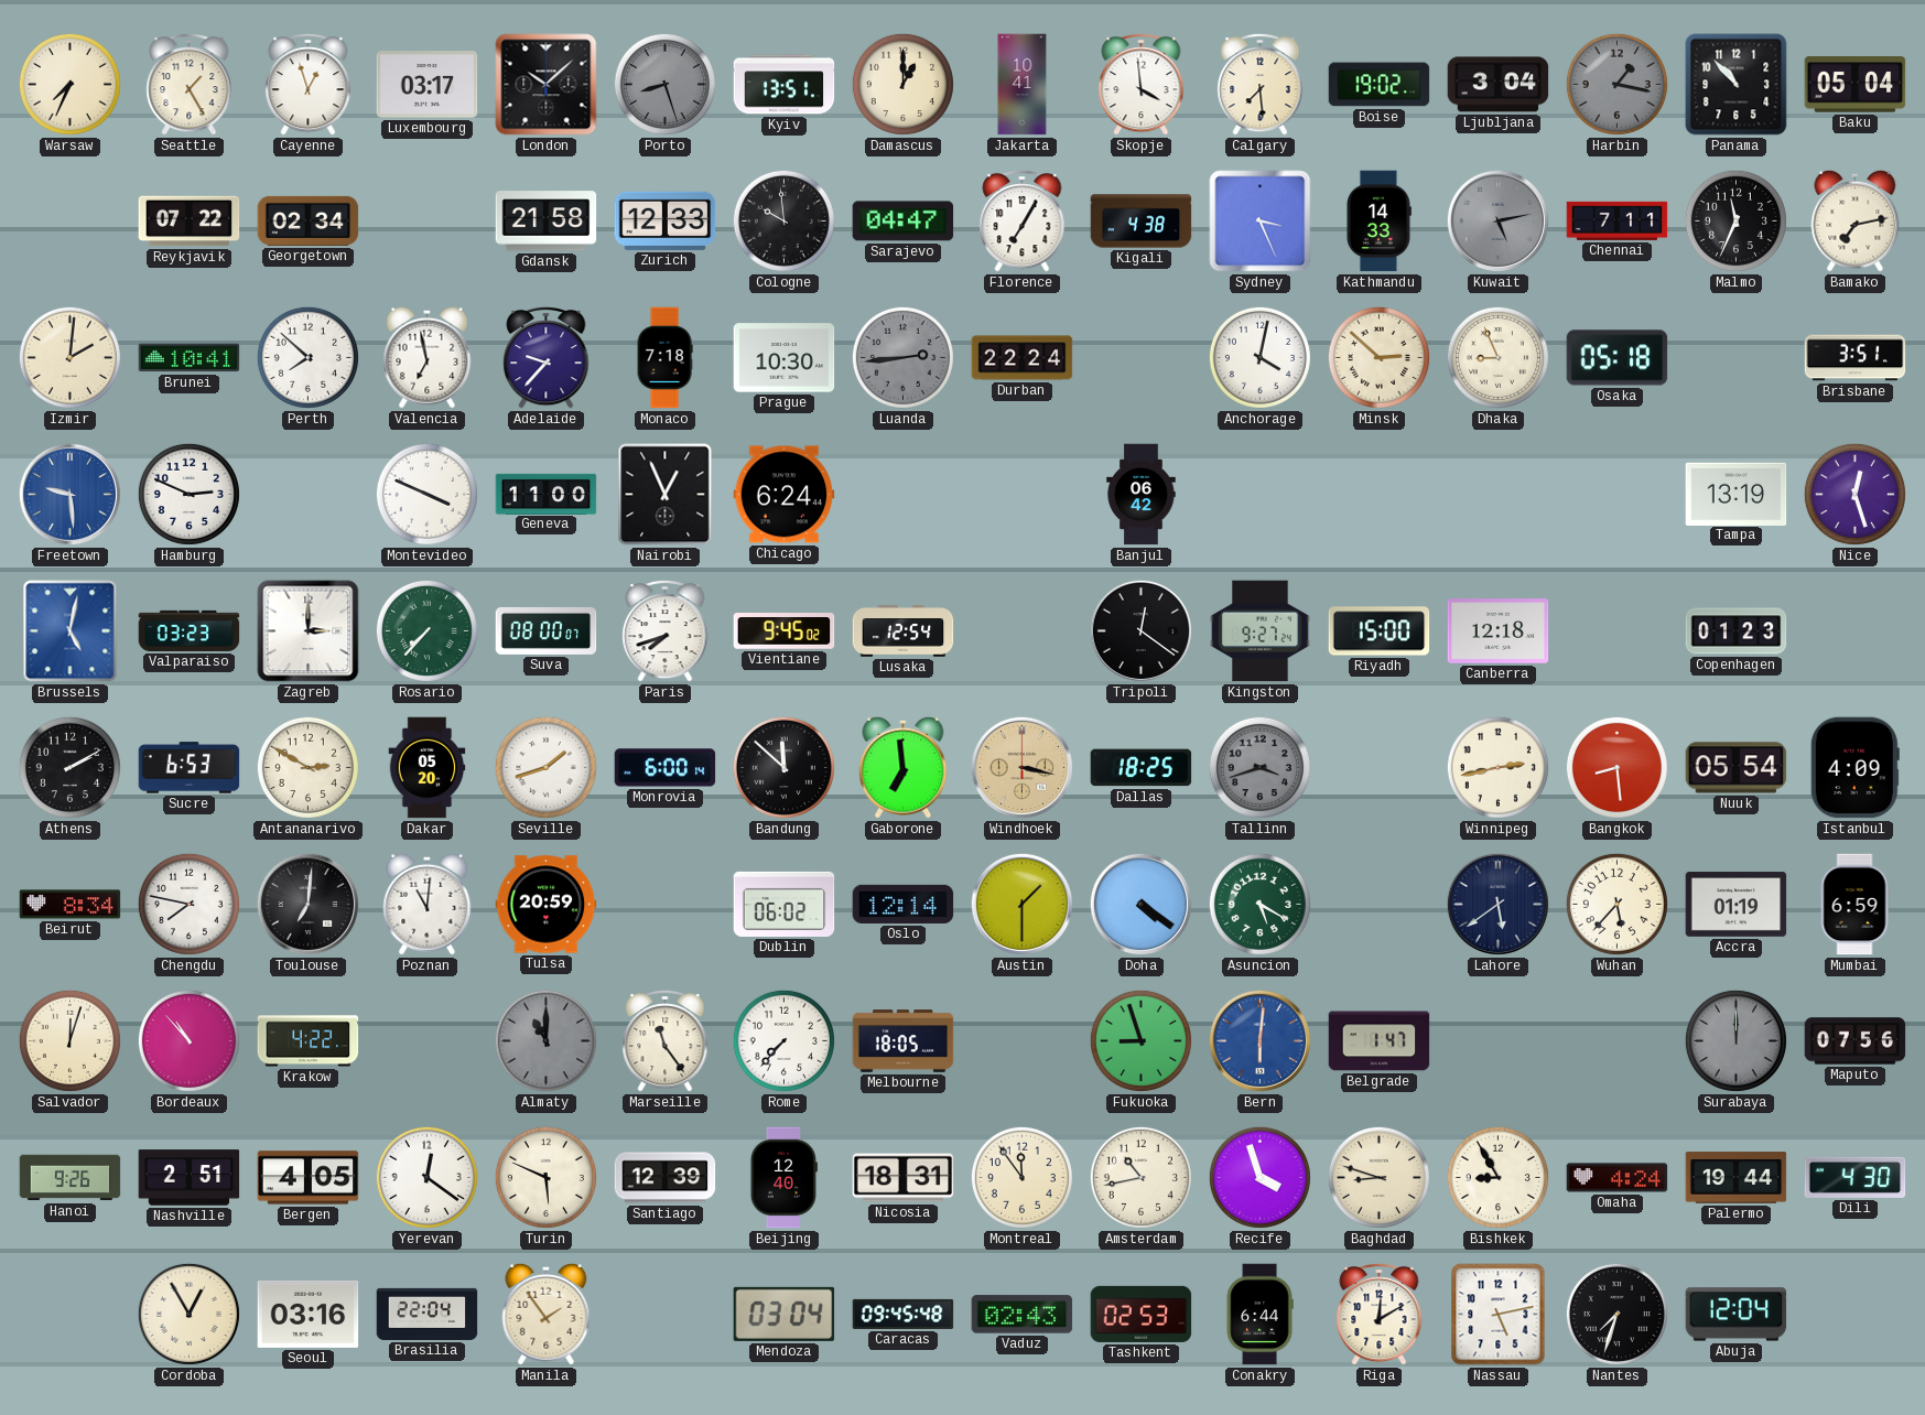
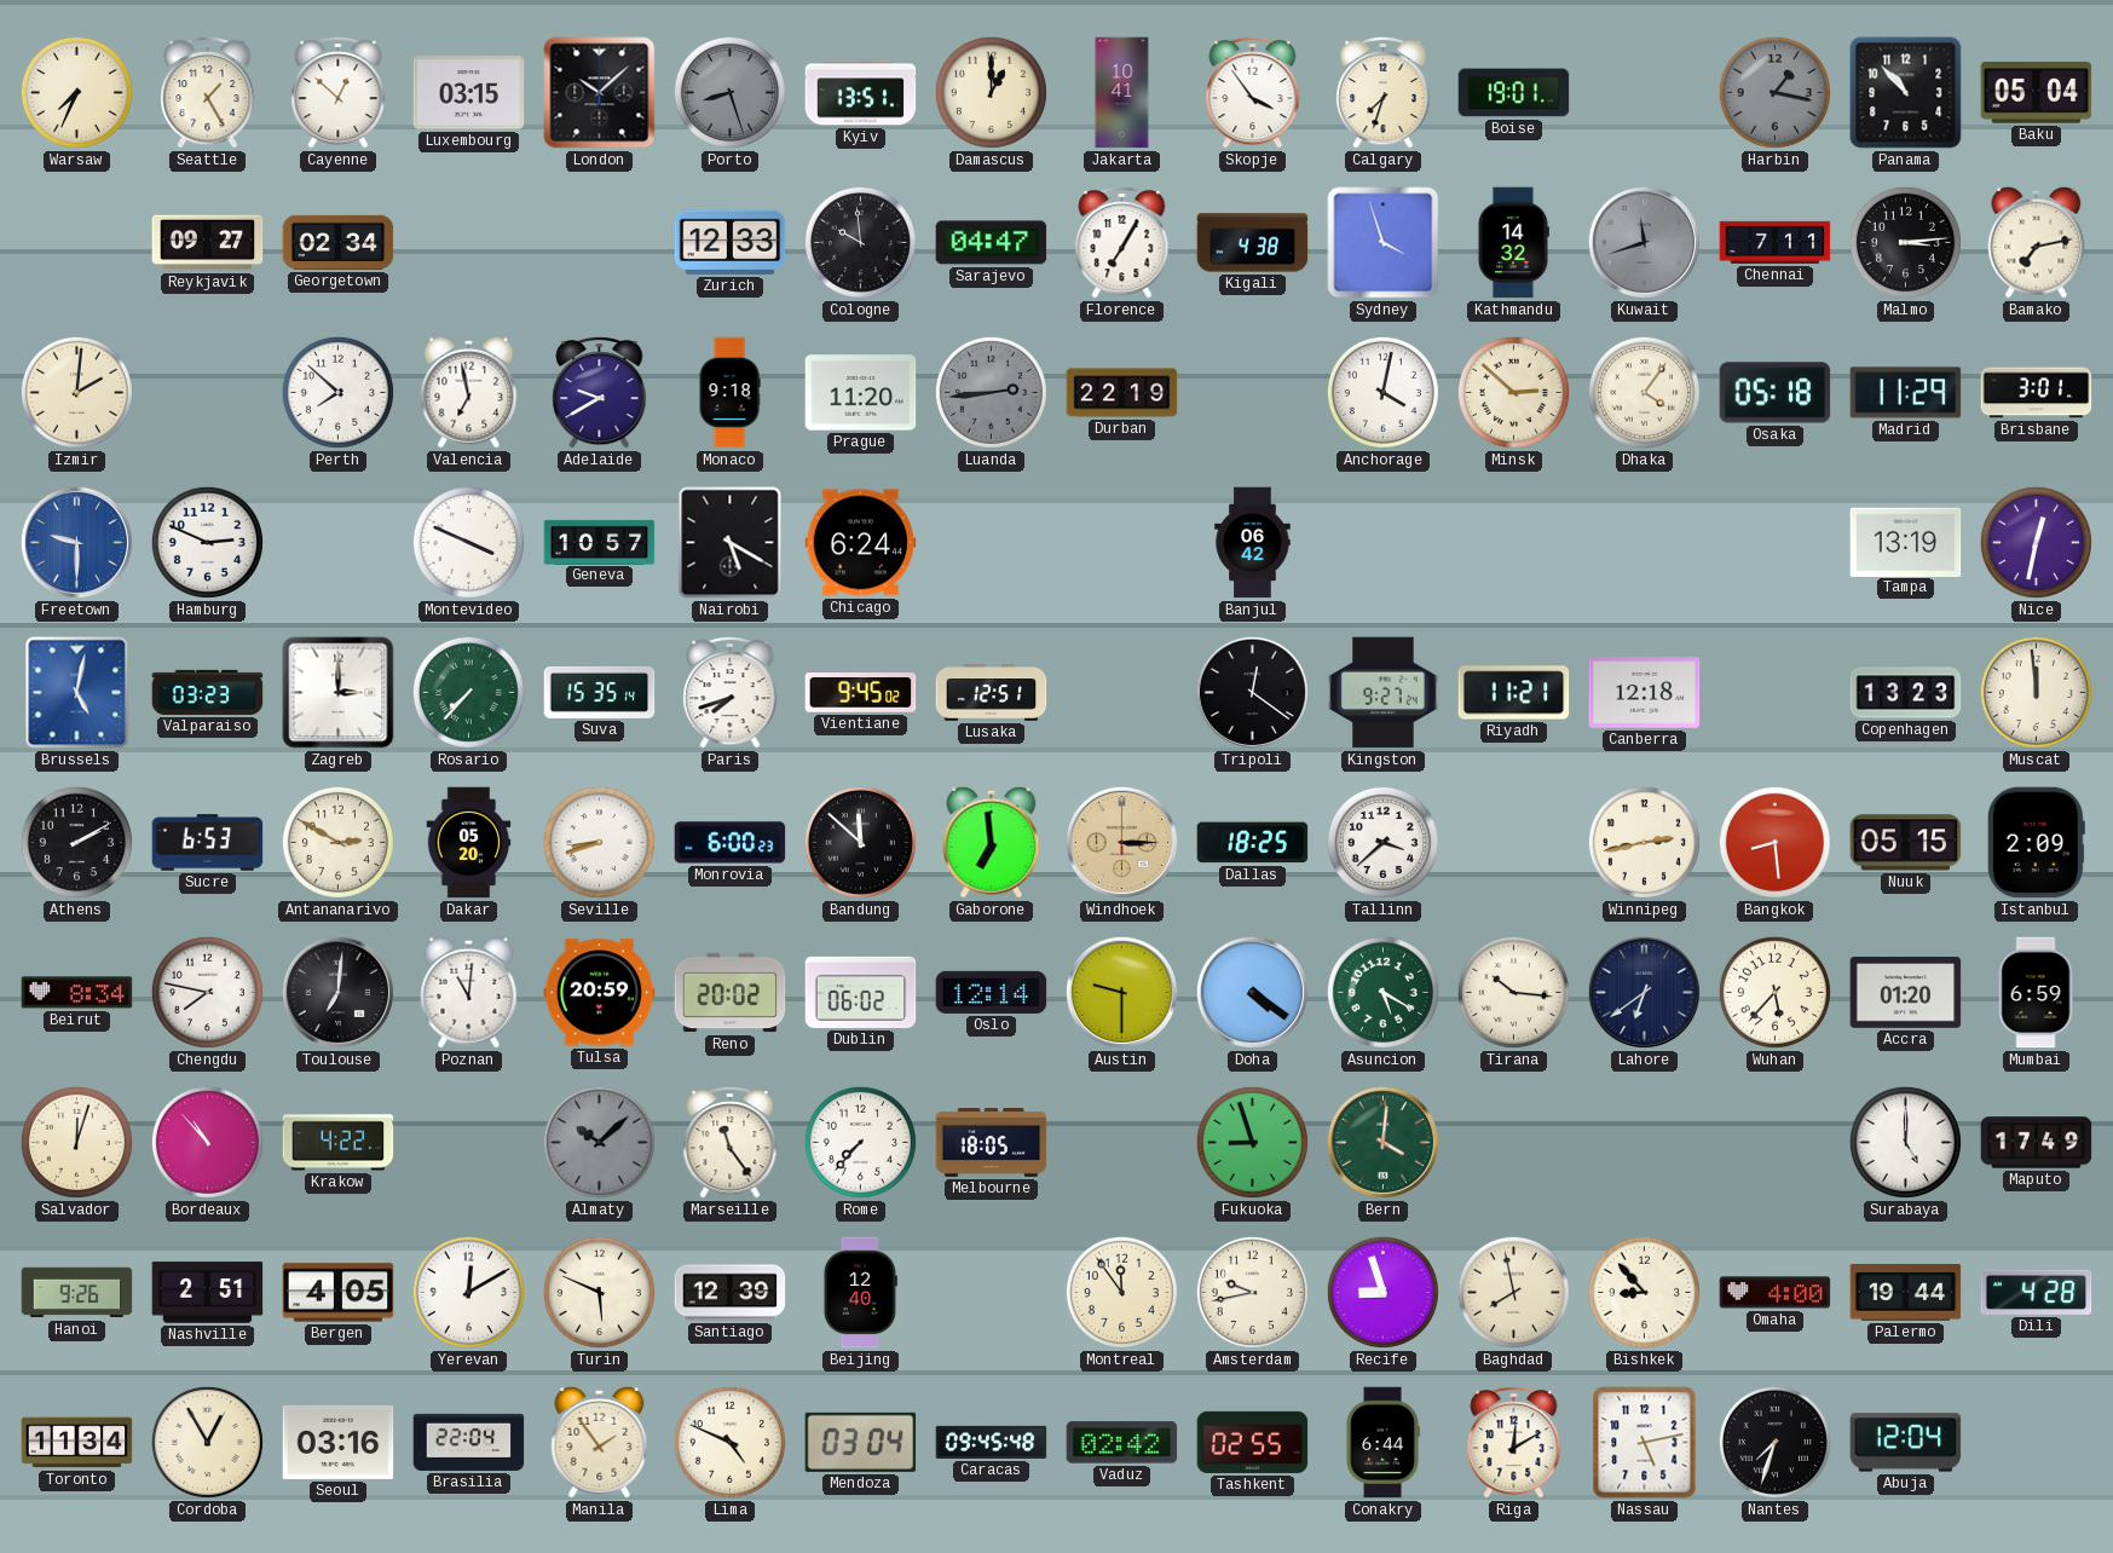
Cayenne: 12:57 -> 12:52
Luxembourg: 03:17 -> 03:15
Skopje: 3:59 -> 3:54
Calgary: 7:29 -> 7:33
Boise: 19:02 -> 19:01
Ljubljana: 3:04 -> none
Reykjavik: 07:22 -> 09:27
Gdansk: 21:58 -> none
Sydney: 3:26 -> 3:57
Kathmandu: 14:33 -> 14:32
Kuwait: 5:13 -> 11:42
Malmo: 11:34 -> 3:14
Brunei: 10:41 -> none
Adelaide: 9:37 -> 9:40
Monaco: 7:18 -> 9:18
Prague: 10:30 -> 11:20
Durban: 22:24 -> 22:19
Dhaka: 8:56 -> 4:06
Madrid: none -> 11:29
Brisbane: 3:51 -> 3:01
Freetown: 9:29 -> 9:30
Geneva: 11:00 -> 10:57
Nairobi: 12:56 -> 5:20
Nice: 12:27 -> 12:32
Suva: 08:00 -> 15:35
Lusaka: 12:54 -> 12:51
Riyadh: 15:00 -> 11:21
Copenhagen: 01:23 -> 13:23
Muscat: none -> 11:59
Seville: 1:42 -> 8:42
Monrovia: 6:00:14 -> 6:00:23
Windhoek: 3:17 -> 3:15
Tallinn: 3:42 -> 3:38
Tallinn dial: grey -> white
Nuuk: 05:54 -> 05:15
Istanbul: 4:09 -> 2:09
Reno: none -> 20:02
Austin: 1:30 -> 9:30
Tirana: none -> 10:16
Lahore: 5:39 -> 6:39
Accra: 01:19 -> 01:20
Almaty: 11:00 -> 10:08
Bern: 6:01 -> 4:01
Bern dial: blue -> green
Belgrade: 1:47 -> none
Surabaya: 12:00 -> 5:00
Surabaya dial: grey -> white
Maputo: 07:56 -> 17:49
Yerevan: 12:21 -> 12:10
Nicosia: 18:31 -> none
Amsterdam: 10:43 -> 9:43
Recife: 3:57 -> 8:57
Baghdad: 8:48 -> 7:58
Bishkek: 8:55 -> 8:53
Omaha: 4:24 -> 4:00
Dili: 4:30 -> 4:28
Toronto: none -> 11:34
Lima: none -> 4:49
Vaduz: 02:43 -> 02:42
Tashkent: 02:53 -> 02:55
